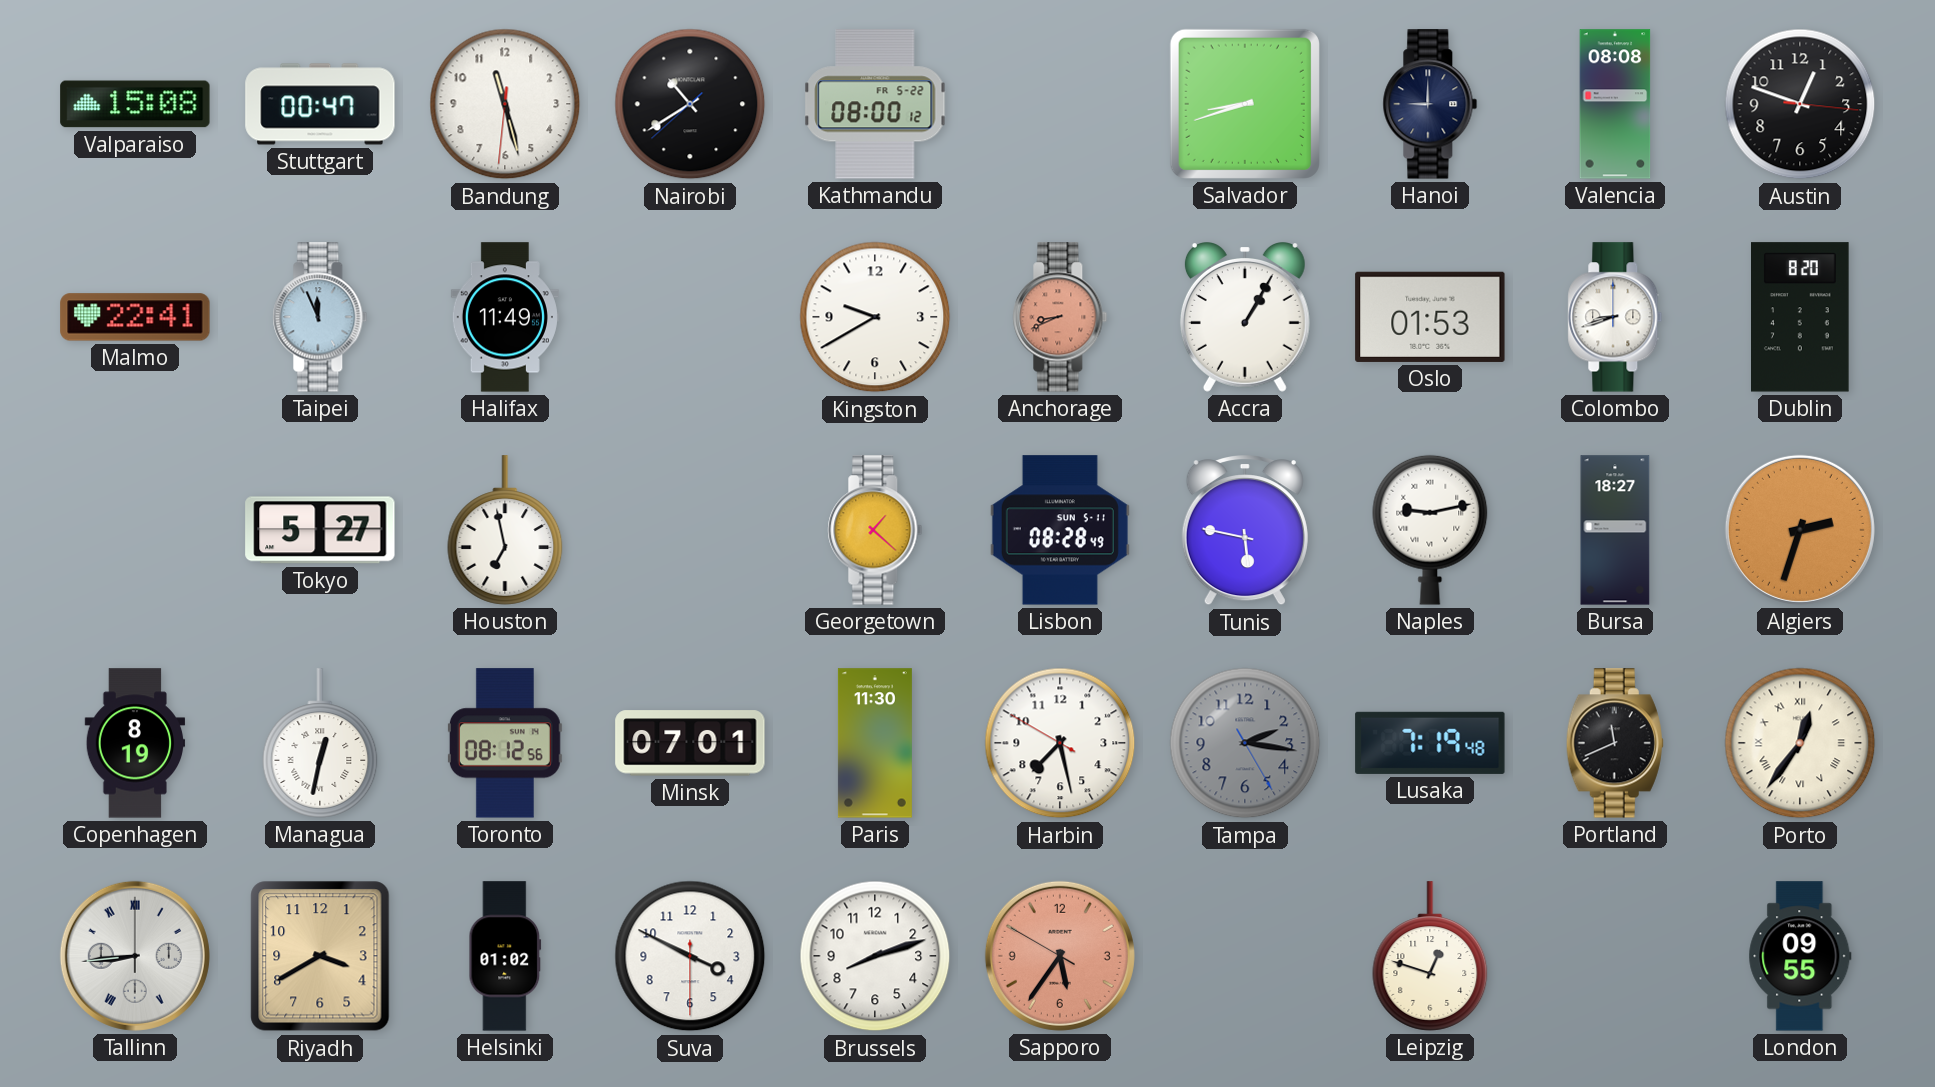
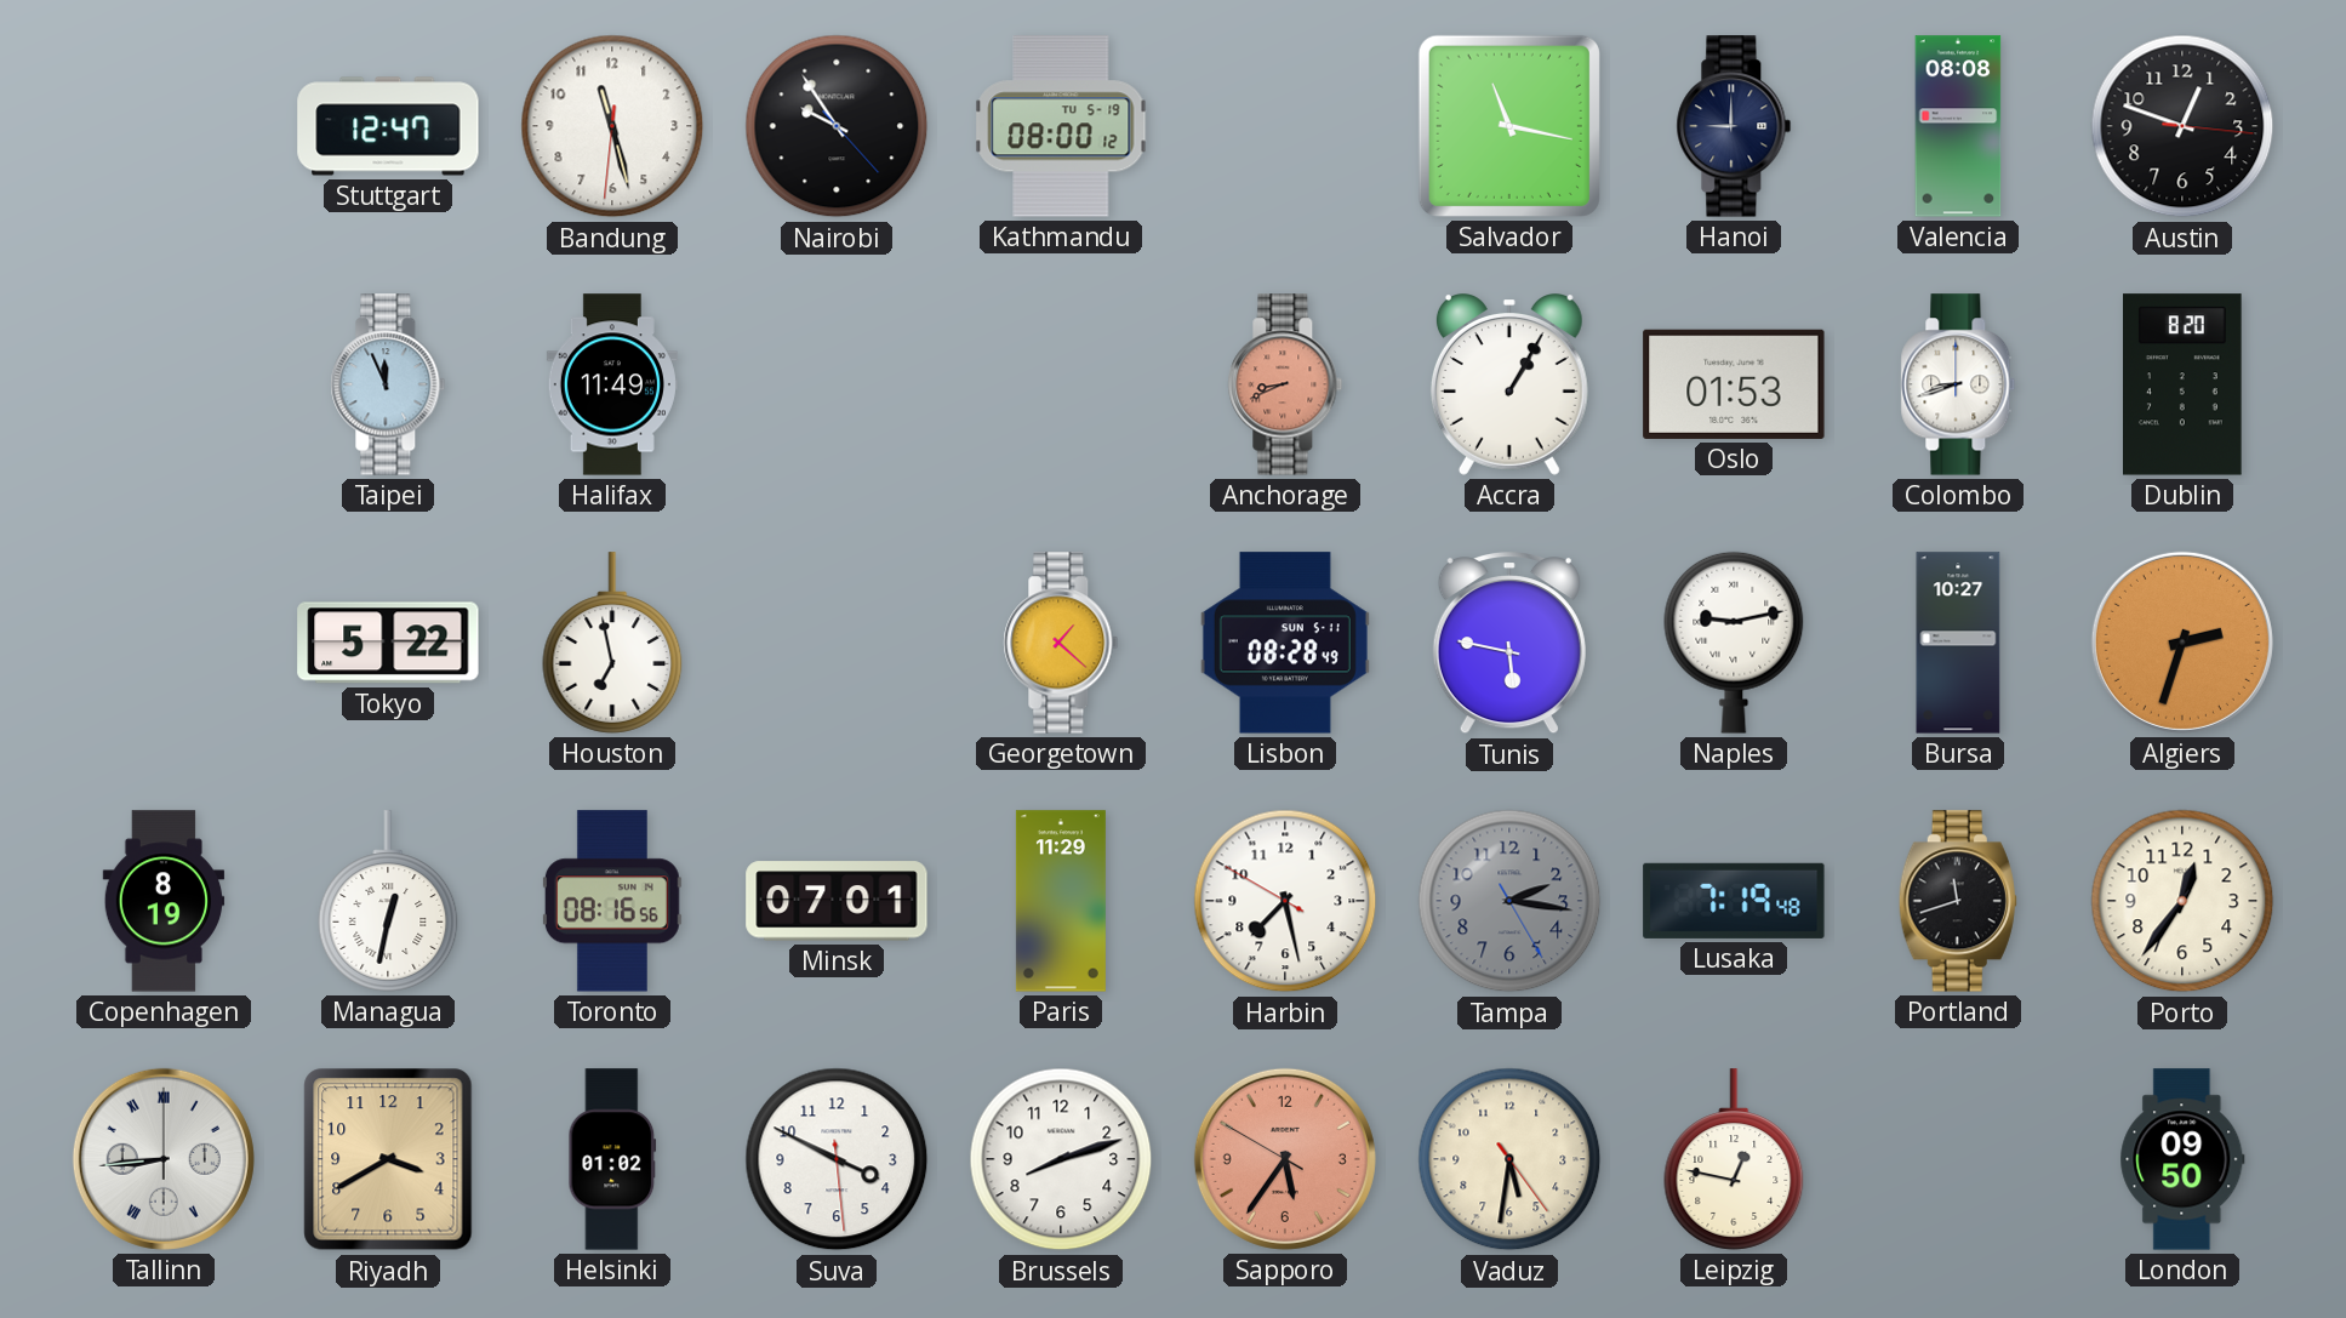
Valparaiso: 15:08 -> none
Stuttgart: 00:47 -> 12:47
Nairobi: 10:39 -> 9:54
Kathmandu date: FR 5-22 -> TU 5-19
Salvador: 8:42 -> 11:17
Malmo: 22:41 -> none
Kingston: 9:40 -> none
Tokyo: 5:27 -> 5:22
Bursa: 18:27 -> 10:27
Toronto: 08:12 -> 08:16
Paris: 11:30 -> 11:29
Portland: 11:41 -> 11:42
Porto numerals: Roman -> Arabic
Suva: 3:49:30 -> 3:49:29
Vaduz: none -> 5:31
Leipzig: 12:48 -> 12:47
London: 09:55 -> 09:50
